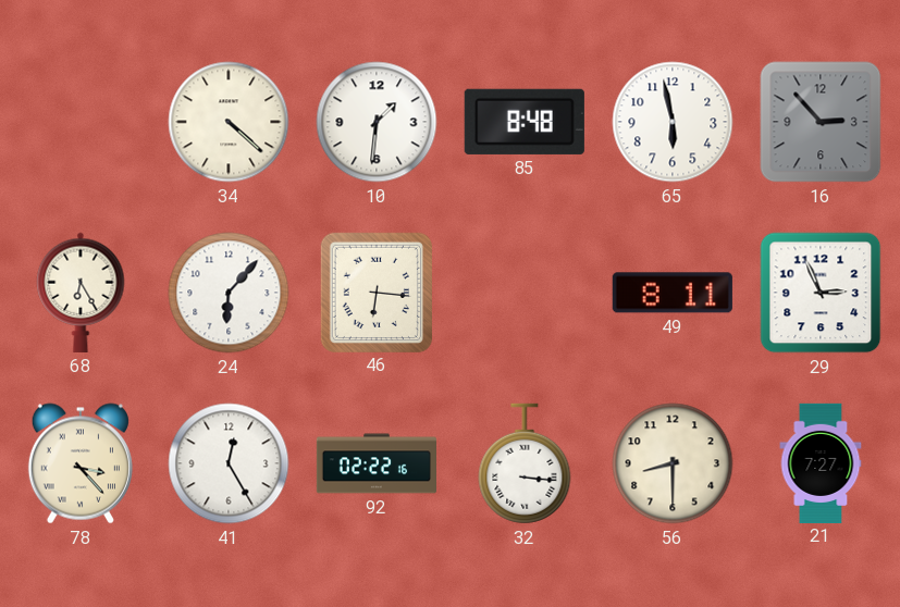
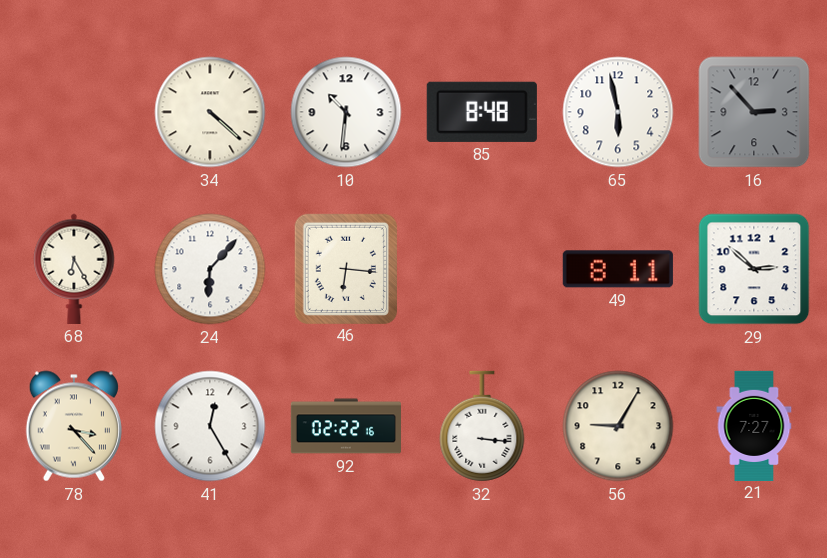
10: 1:31 -> 10:31
29: 2:56 -> 2:52
56: 8:30 -> 9:05
